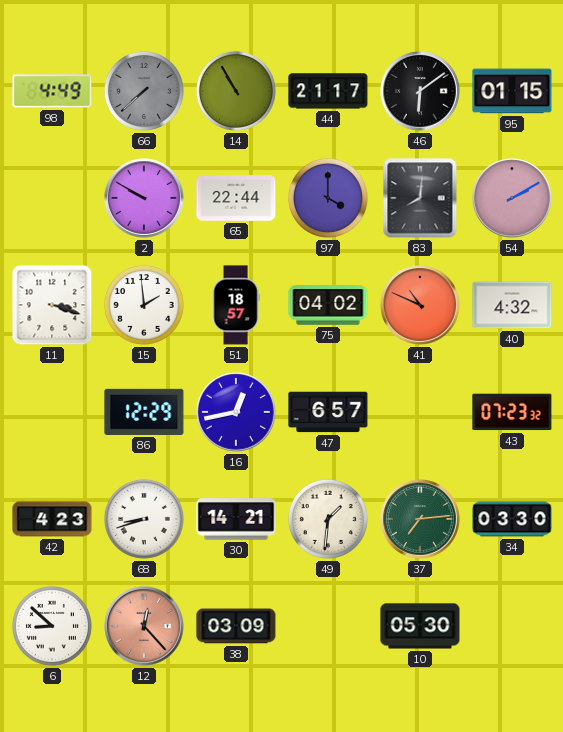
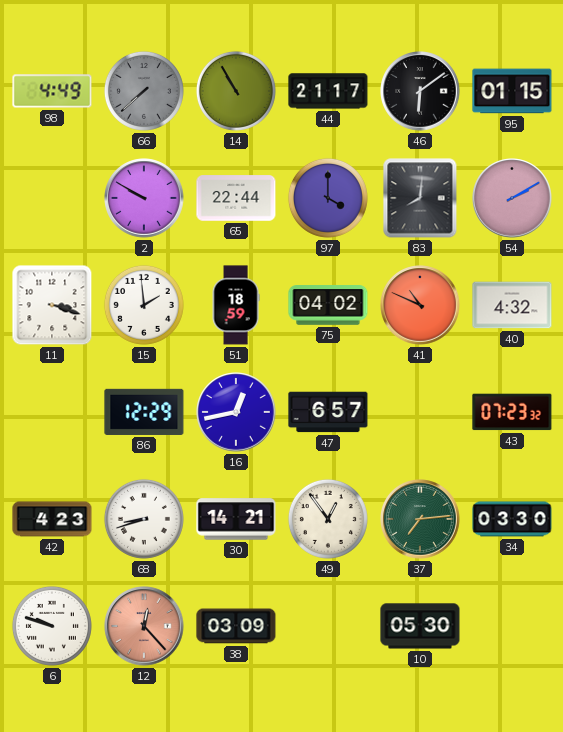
51: 18:57 -> 18:59
49: 1:31 -> 12:54
6: 8:52 -> 9:48
